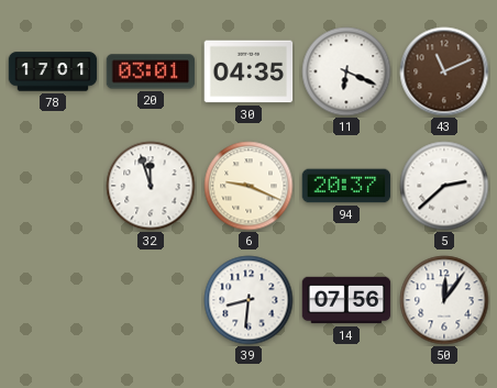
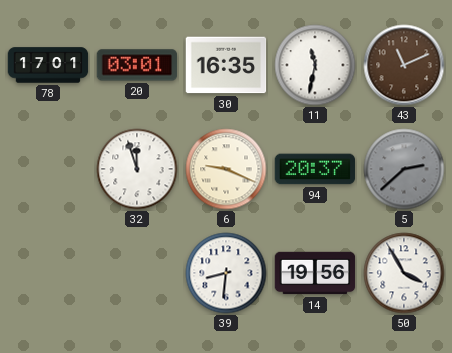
30: 04:35 -> 16:35
11: 6:19 -> 11:32
5 dial: white -> grey
14: 07:56 -> 19:56
50: 12:06 -> 3:55
